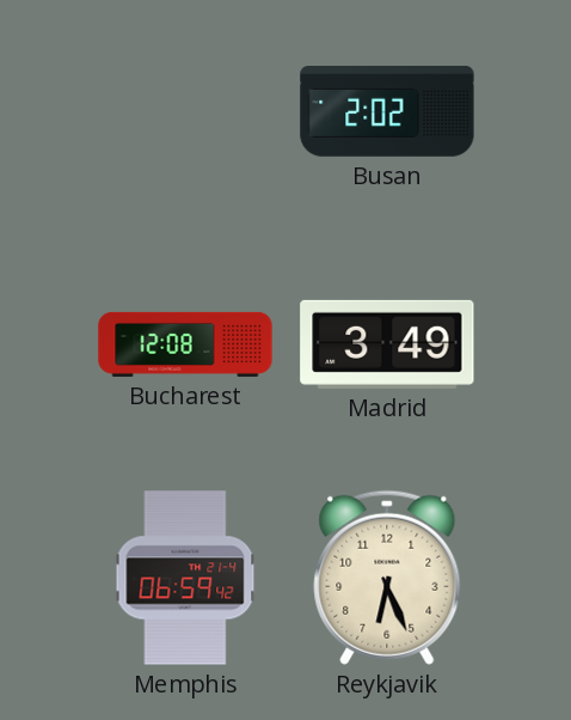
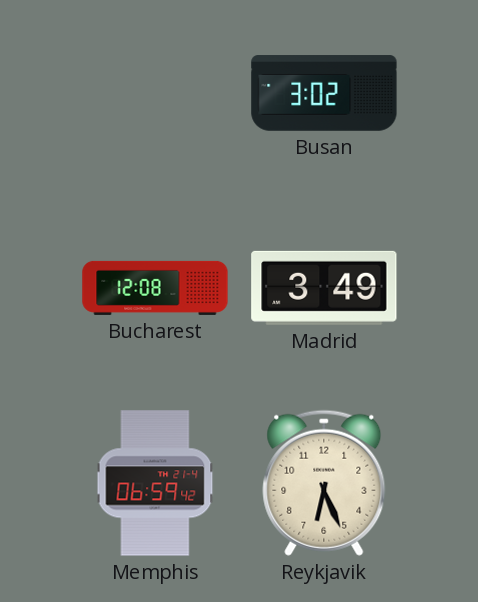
Busan: 2:02 -> 3:02
